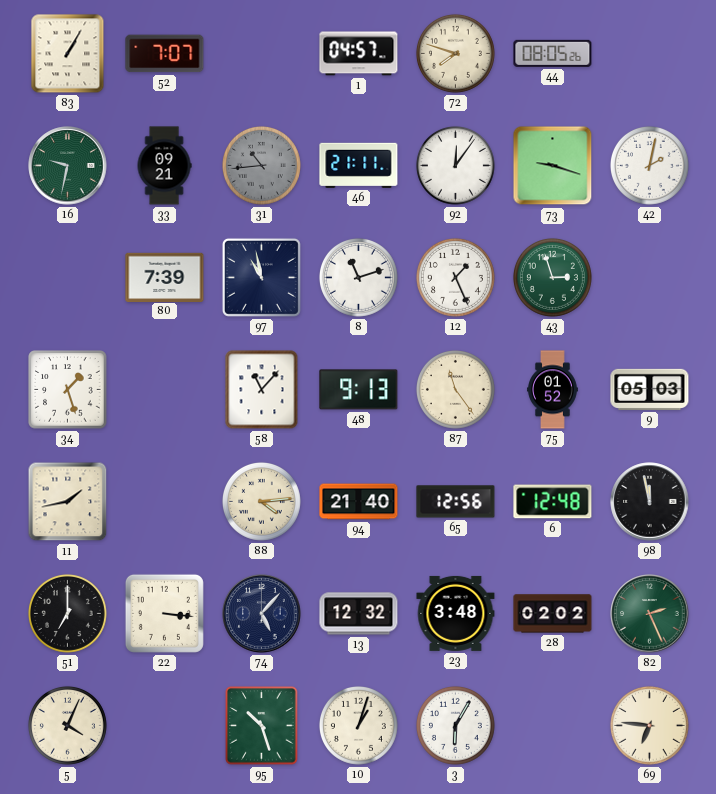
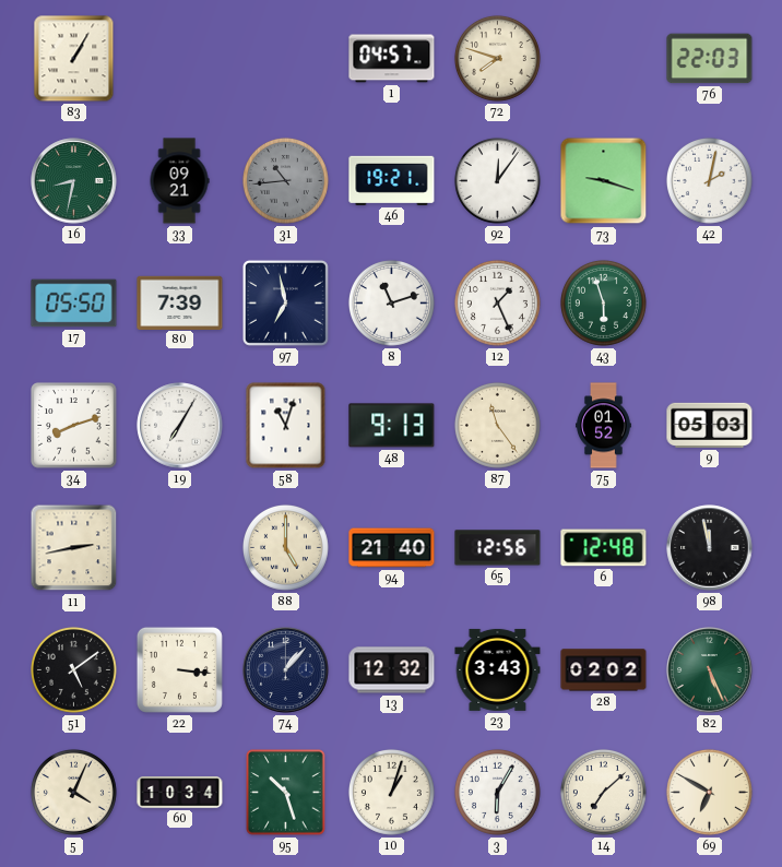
52: 7:07 -> none
44: 08:05 -> none
76: none -> 22:03
16: 9:32 -> 8:32
46: 21:11 -> 19:21
17: none -> 05:50
97: 10:58 -> 6:58
43: 2:57 -> 5:57
34: 1:27 -> 8:12
19: none -> 7:05
58: 11:07 -> 11:03
11: 1:43 -> 2:43
88: 4:14 -> 5:00
51: 7:00 -> 5:09
74: 5:07 -> 1:07
23: 3:48 -> 3:43
82: 2:26 -> 5:26
60: none -> 10:34
14: none -> 7:08
69: 6:46 -> 6:50
